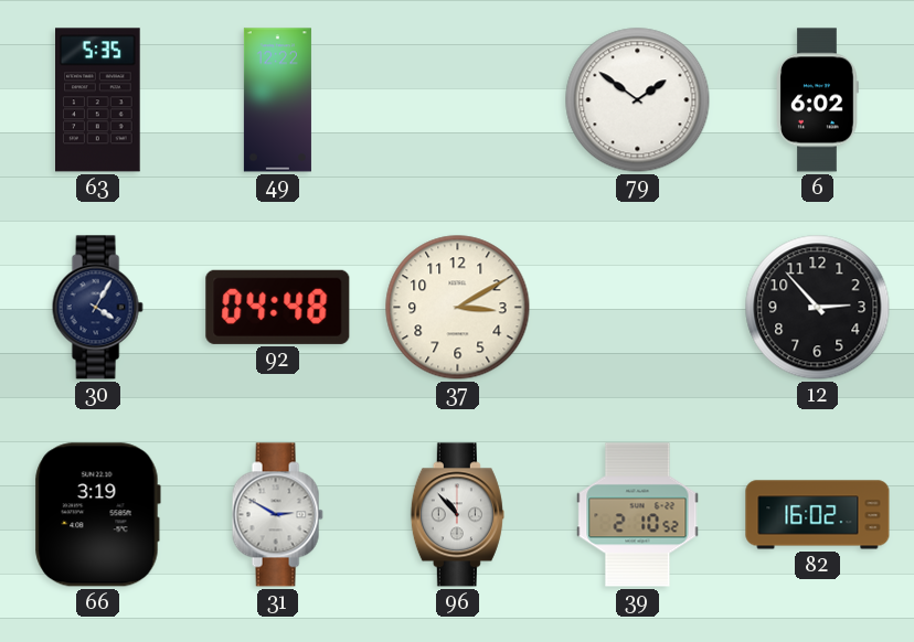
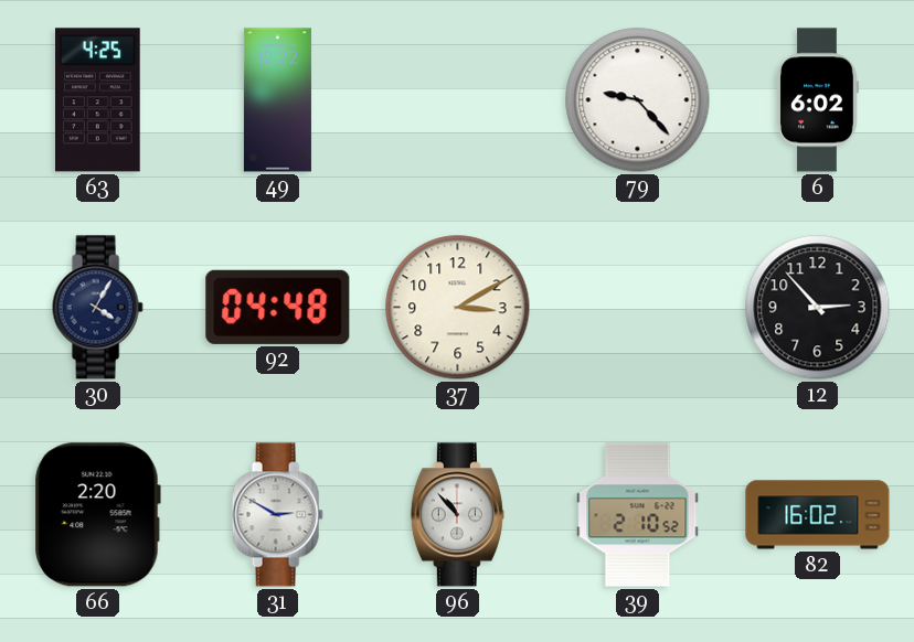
63: 5:35 -> 4:25
79: 1:51 -> 9:23
66: 3:19 -> 2:20
